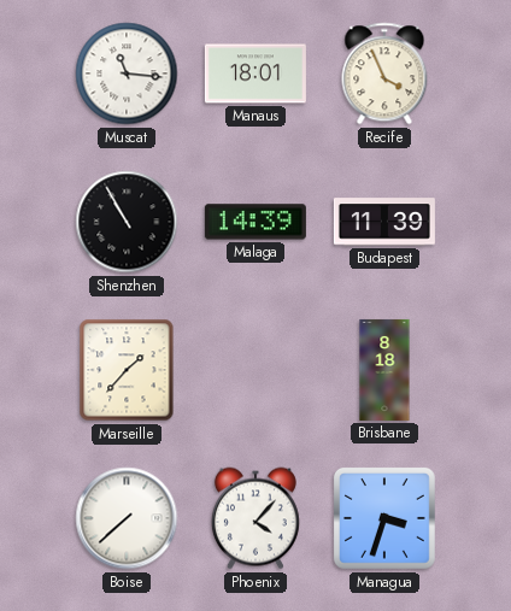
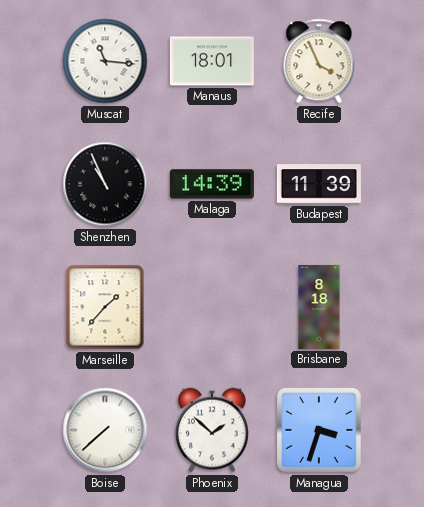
Shenzhen: 10:55 -> 10:56
Phoenix: 4:07 -> 1:52
